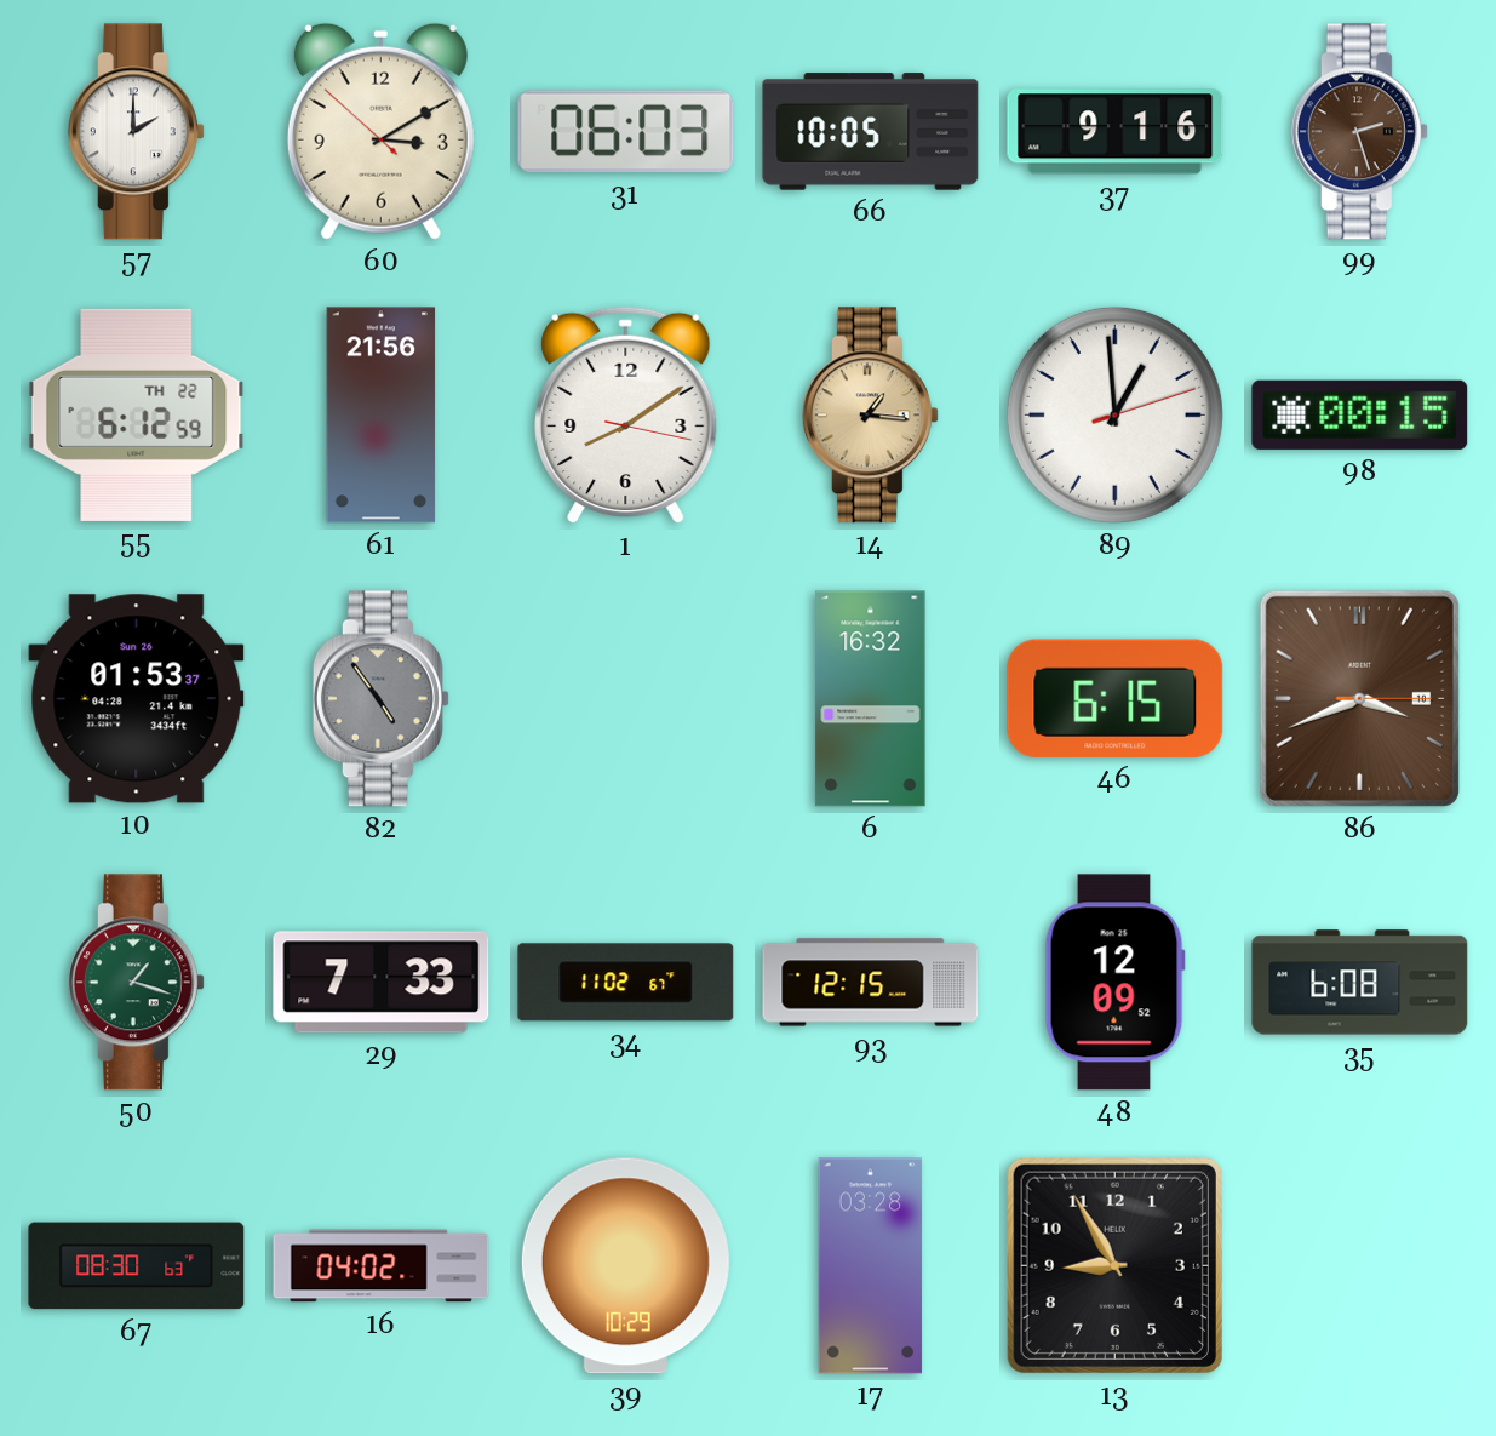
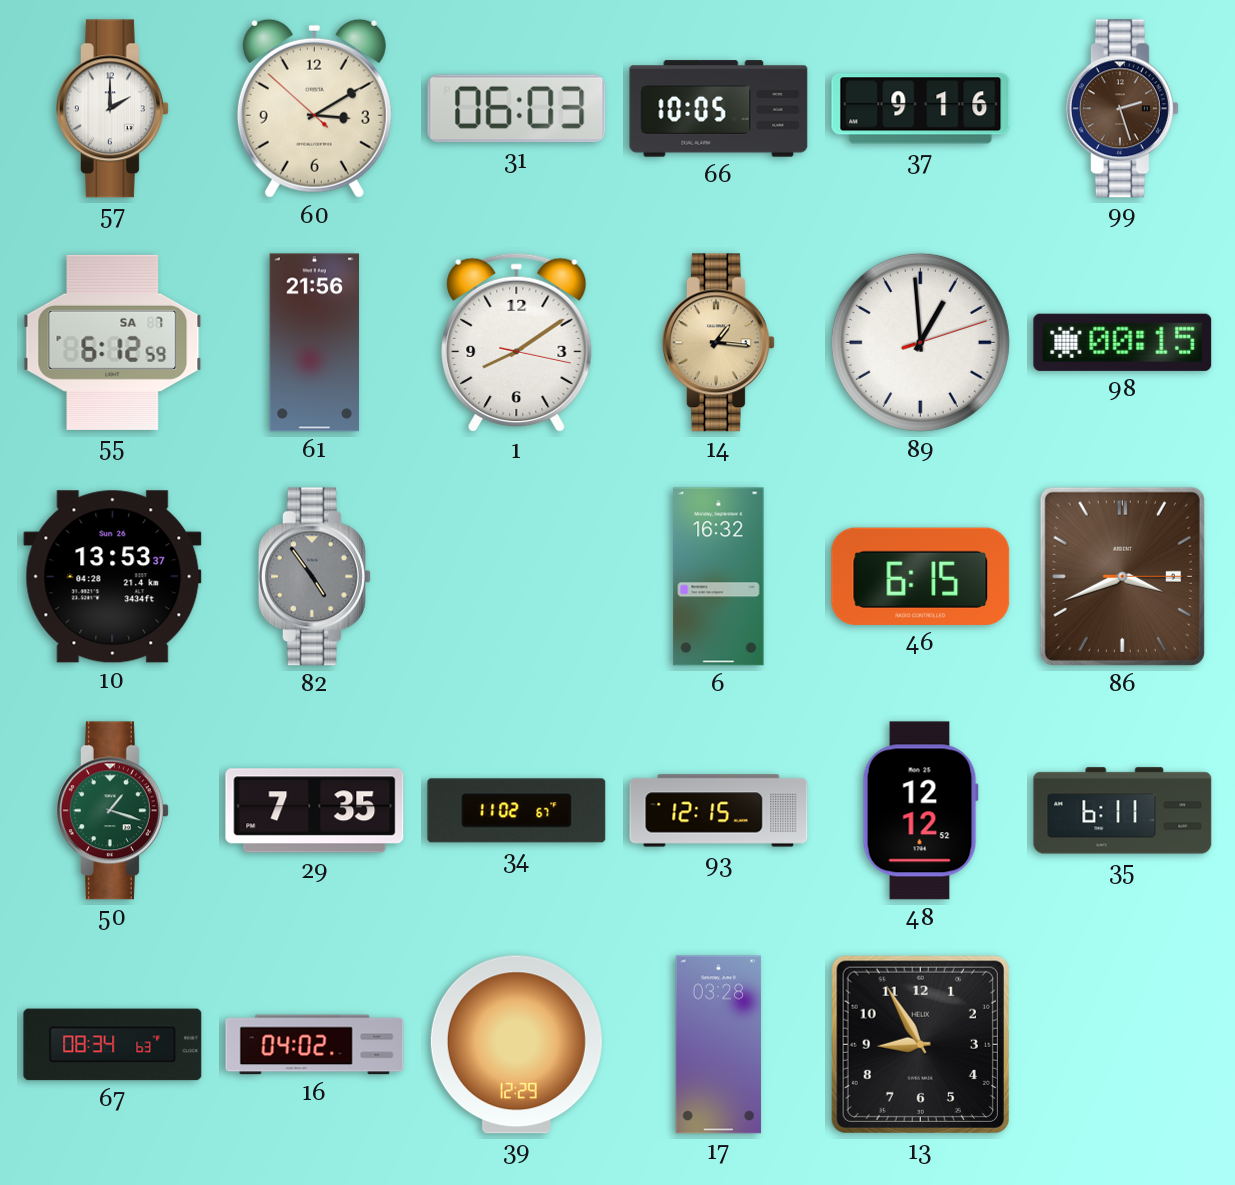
55 date: TH 22 -> SA 7
10: 01:53 -> 13:53
86 date: 10 -> 9
29: 7:33 -> 7:35
48: 12:09 -> 12:12
35: 6:08 -> 6:11
67: 08:30 -> 08:34
39: 10:29 -> 12:29
